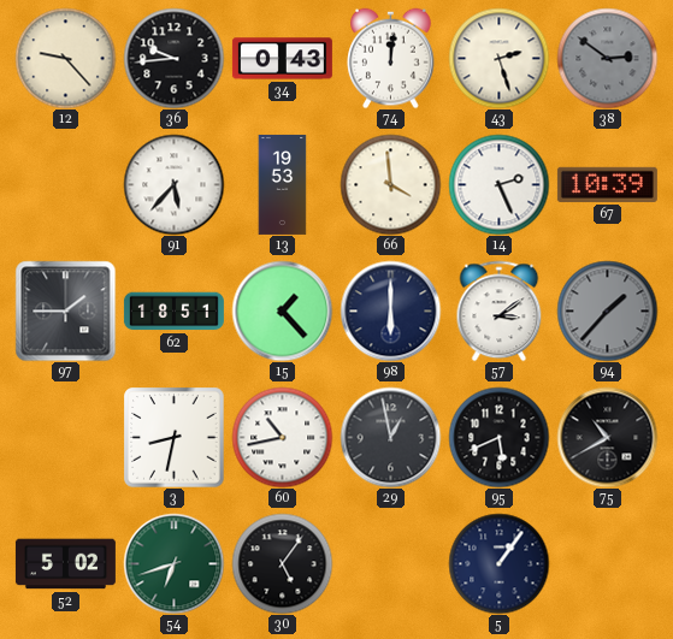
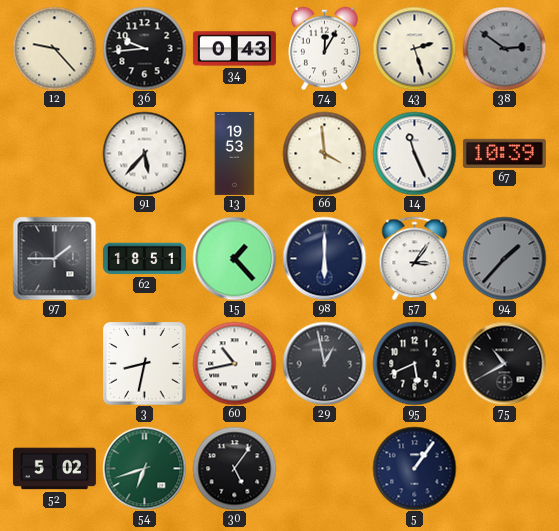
74: 12:01 -> 12:05
14: 2:26 -> 11:26
57: 3:09 -> 3:06
